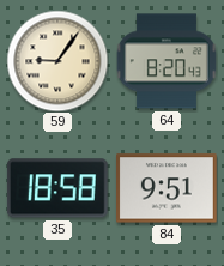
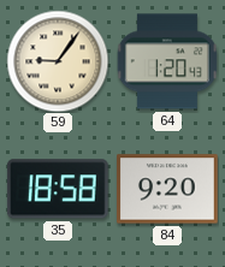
64: 8:20 -> 1:20
84: 9:51 -> 9:20
